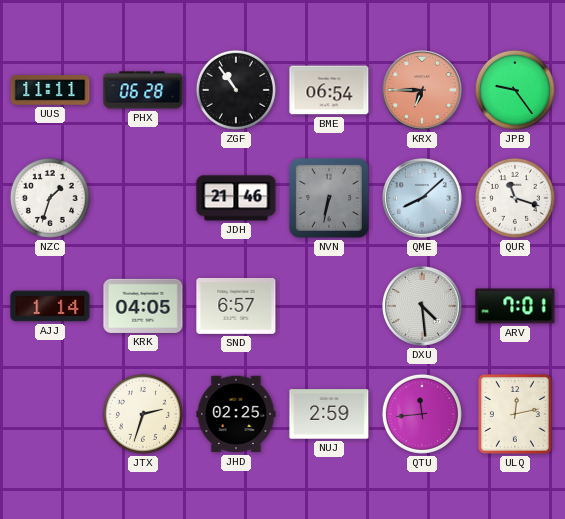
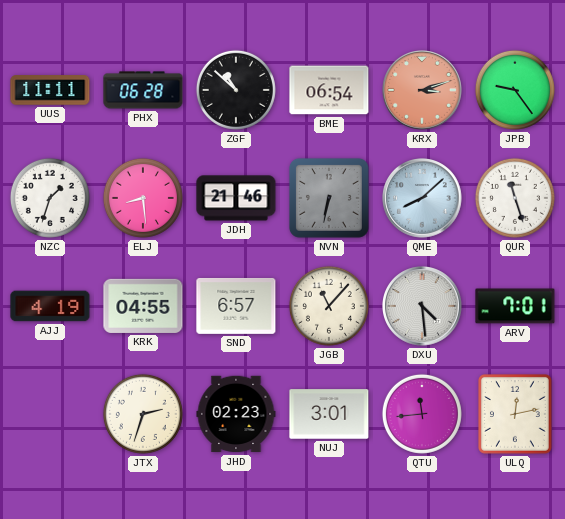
ZGF: 10:54 -> 10:52
KRX: 6:45 -> 3:12
ELJ: none -> 8:29
QUR: 11:18 -> 11:27
AJJ: 1:14 -> 4:19
KRK: 04:05 -> 04:55
JGB: none -> 11:07
JHD: 02:25 -> 02:23
NUJ: 2:59 -> 3:01
